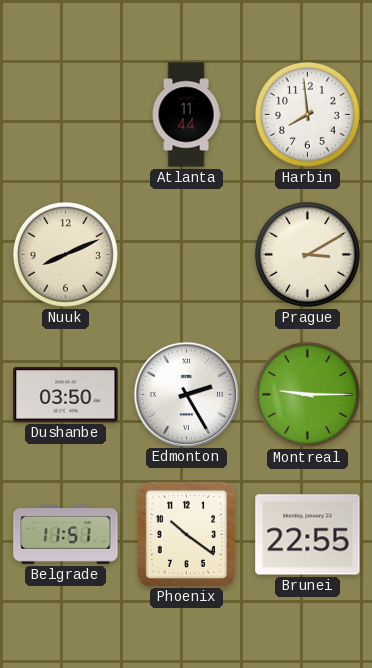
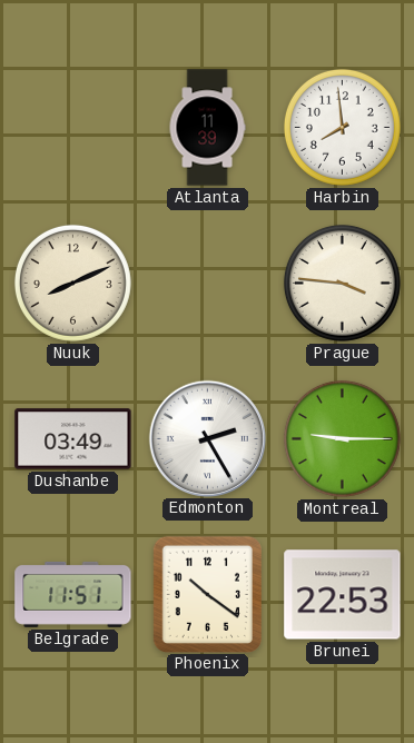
Atlanta: 11:44 -> 11:39
Prague: 3:10 -> 3:46
Dushanbe: 03:50 -> 03:49
Brunei: 22:55 -> 22:53
